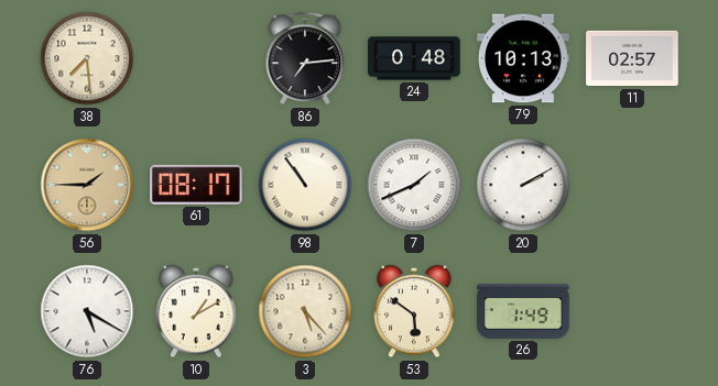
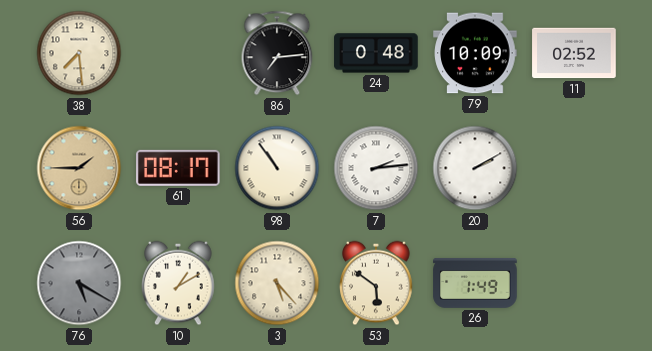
79: 10:13 -> 10:09
11: 02:57 -> 02:52
7: 1:41 -> 2:14
76 dial: white -> grey
